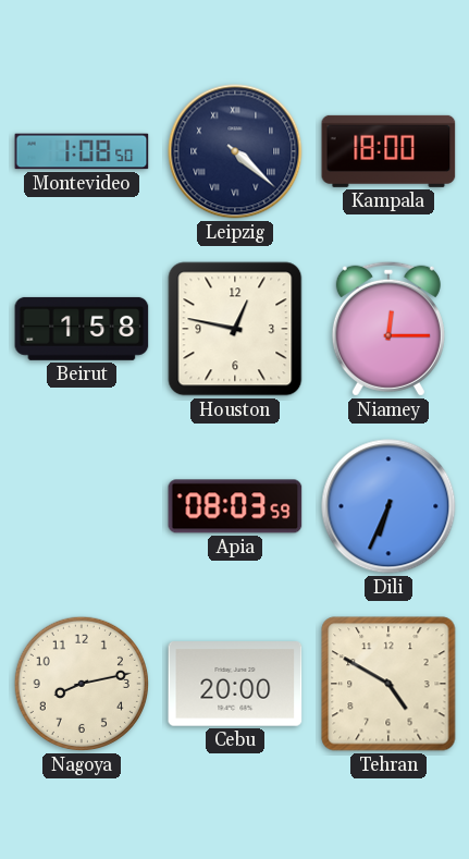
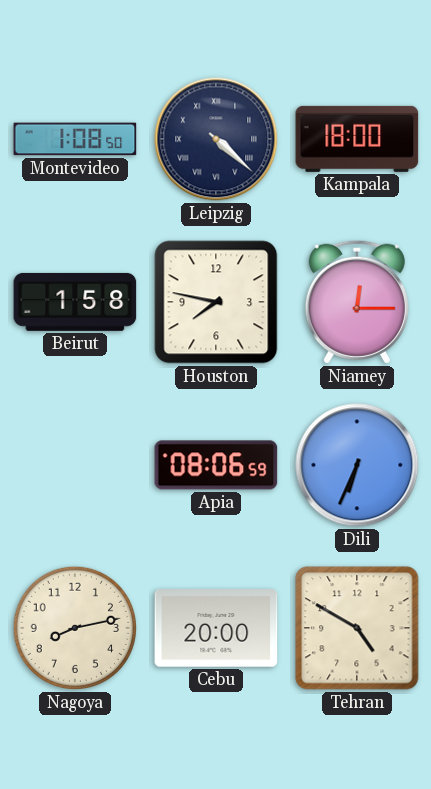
Houston: 12:47 -> 7:47
Apia: 08:03 -> 08:06
